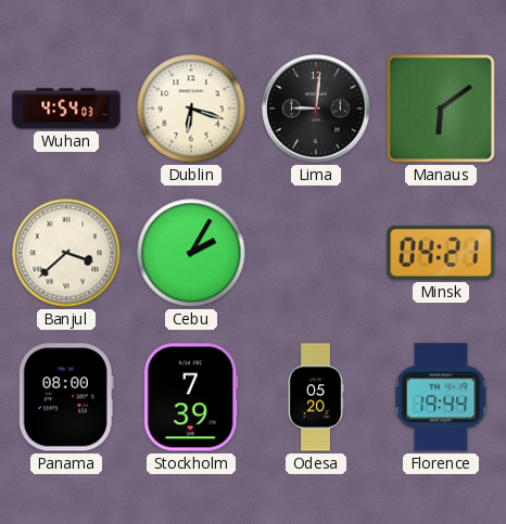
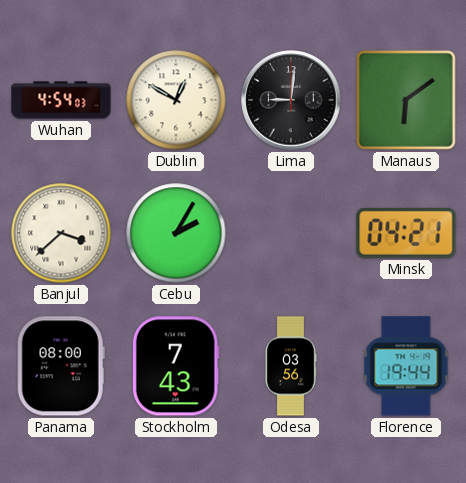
Dublin: 6:18 -> 12:50
Stockholm: 7:39 -> 7:43
Odesa: 05:20 -> 03:56
